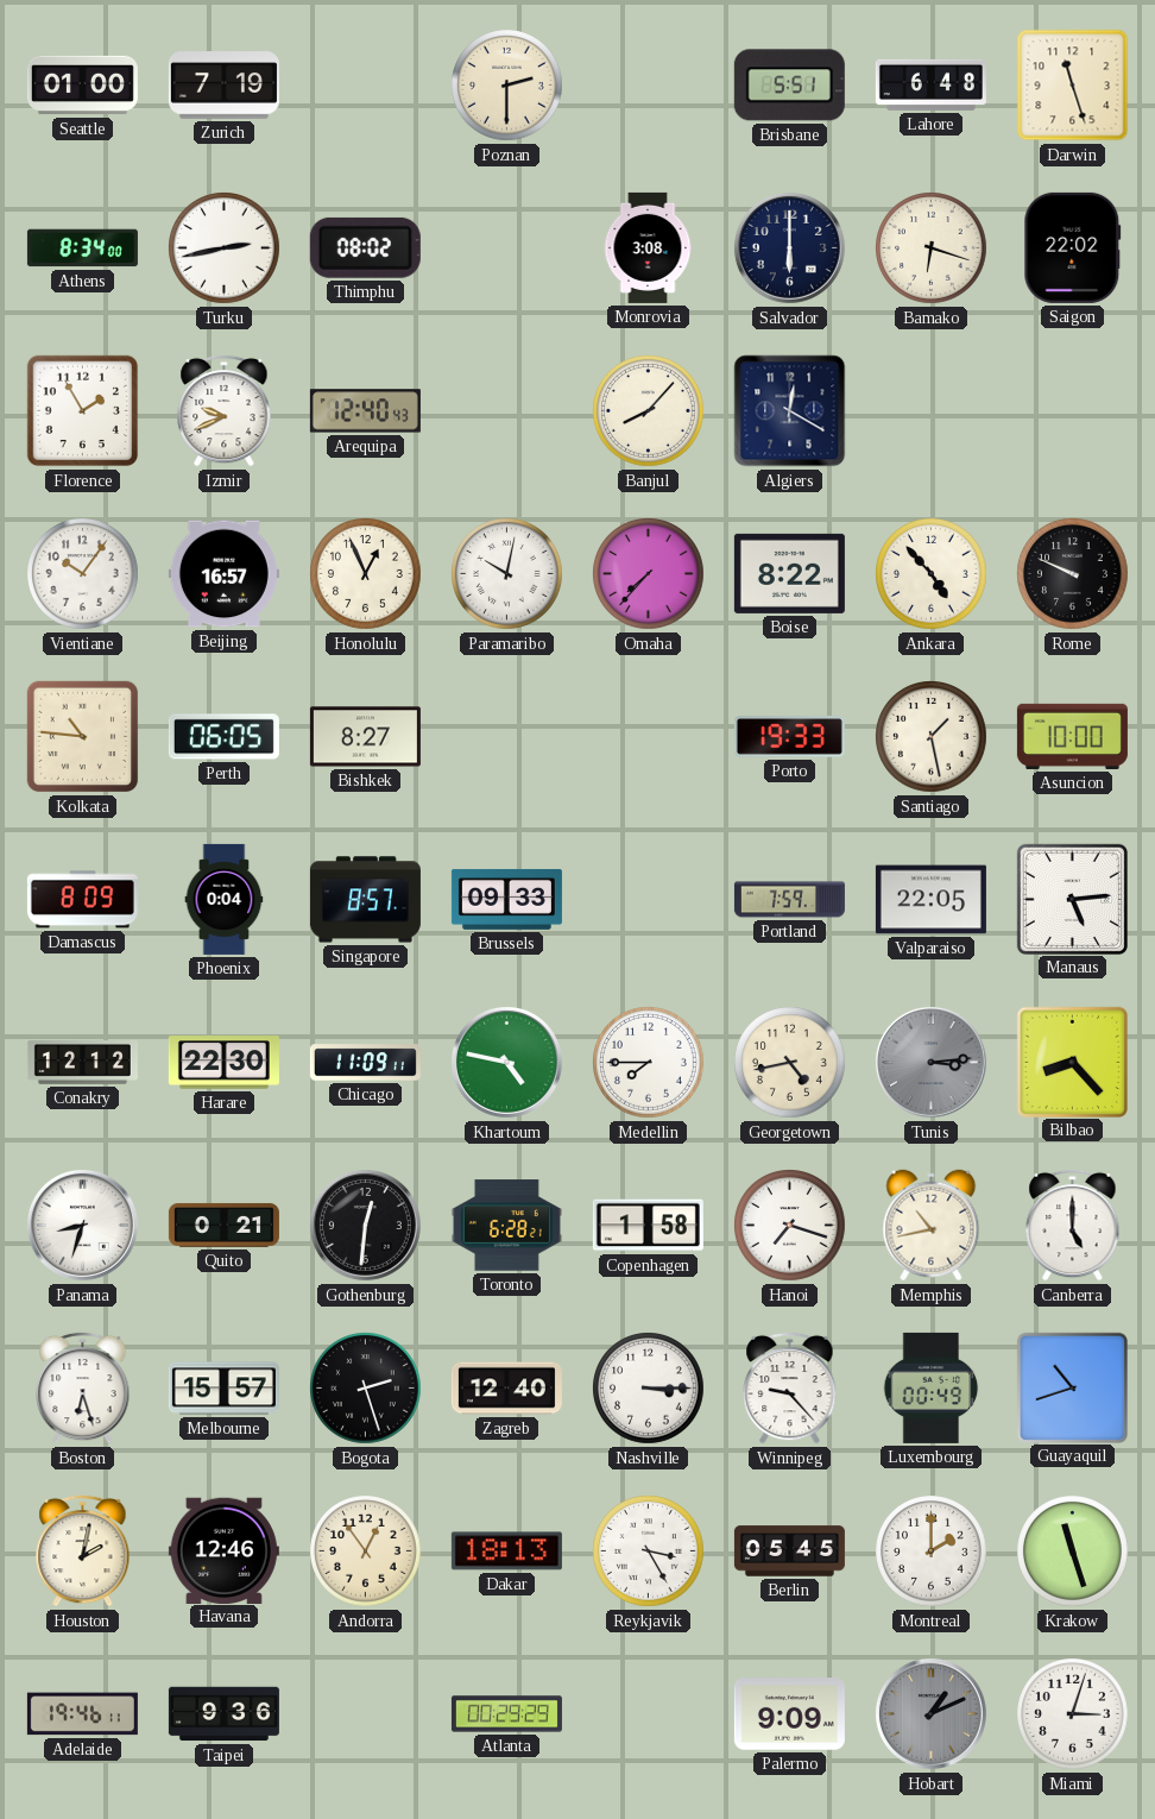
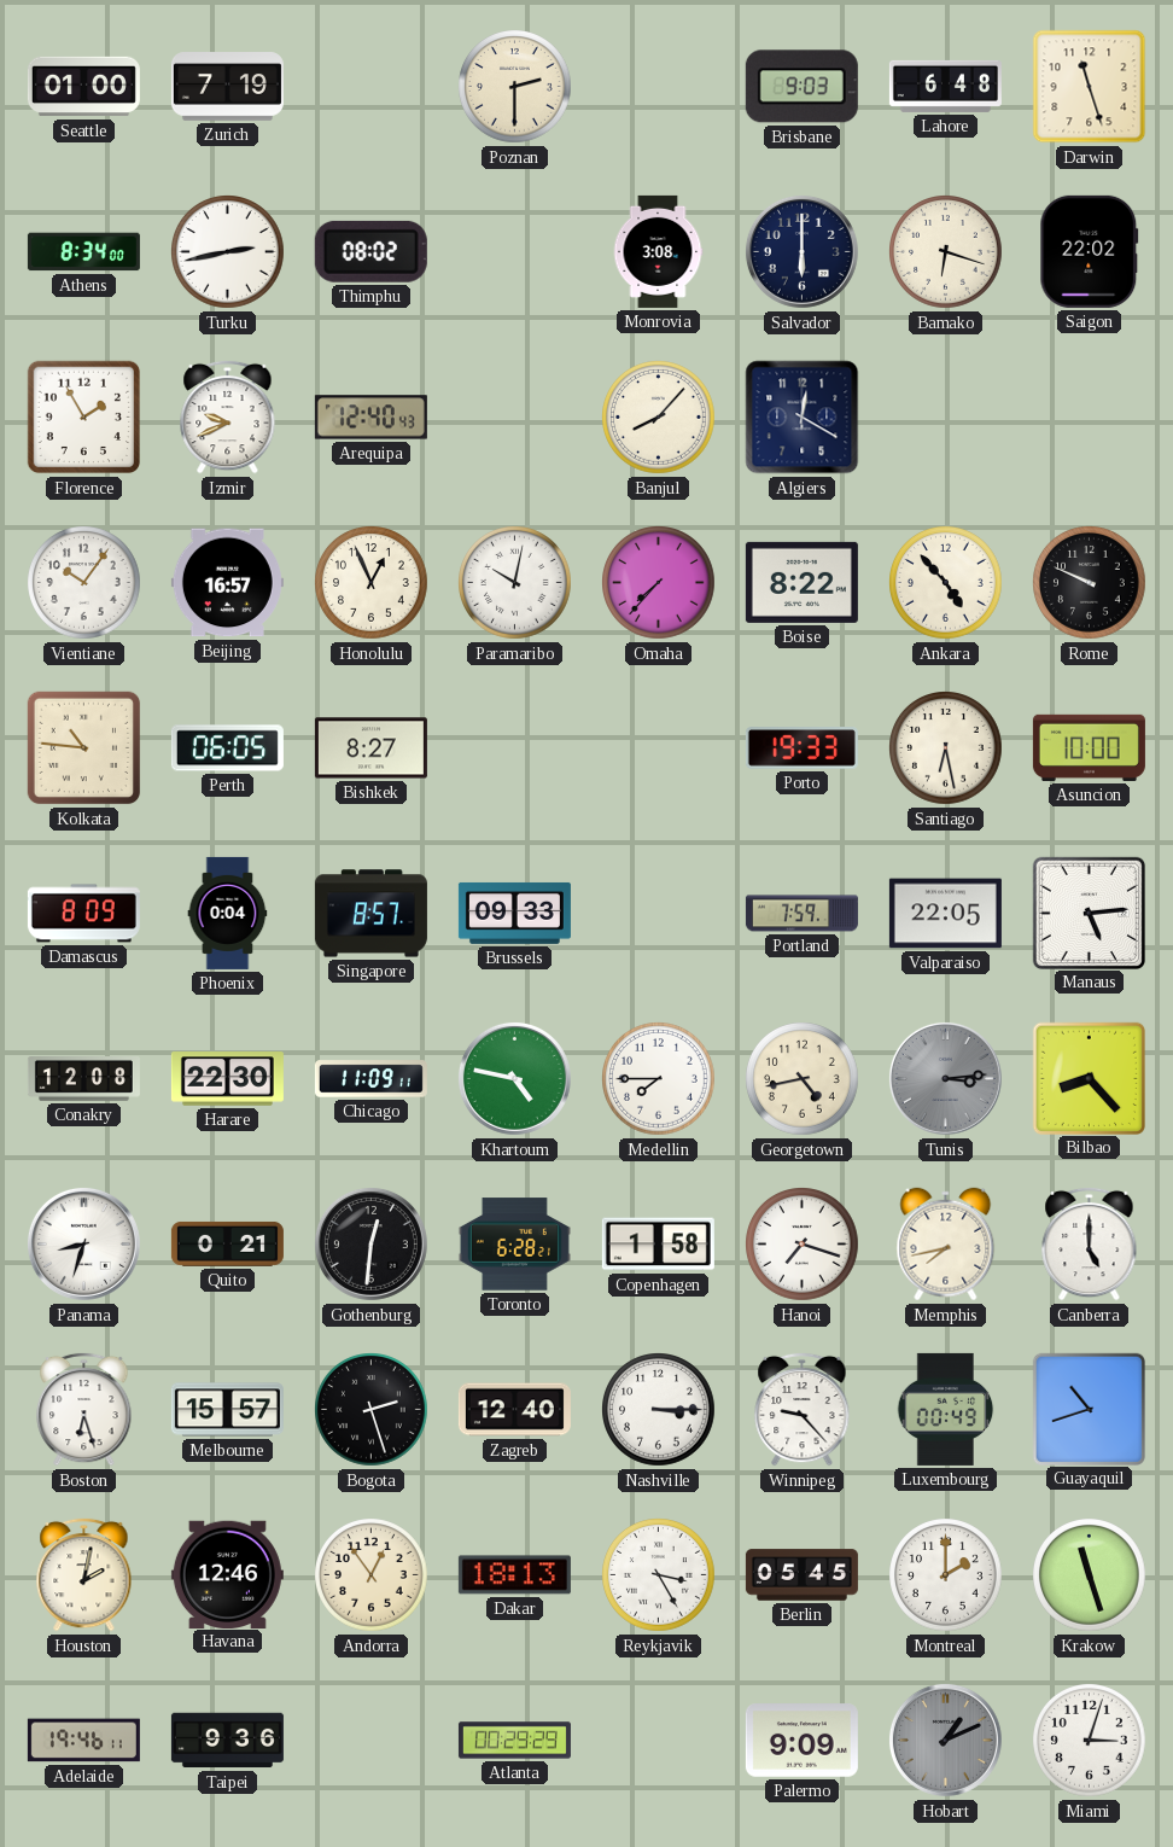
Brisbane: 5:51 -> 9:03
Santiago: 1:28 -> 6:28
Conakry: 12:12 -> 12:08
Memphis: 10:43 -> 7:43
